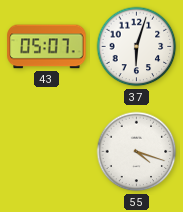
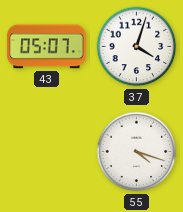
37: 6:03 -> 4:03
